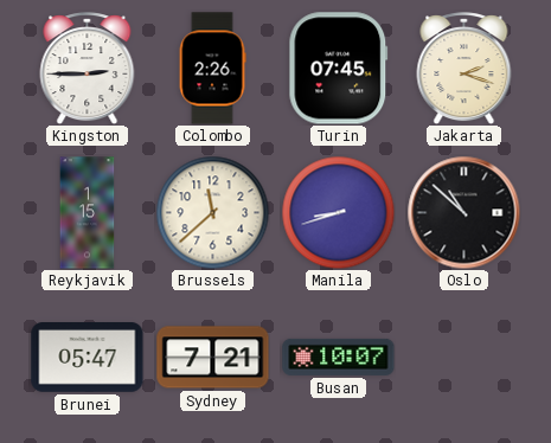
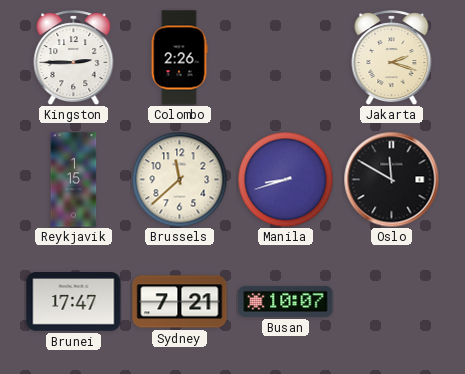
Turin: 07:45 -> none
Oslo: 10:52 -> 11:50
Brunei: 05:47 -> 17:47
